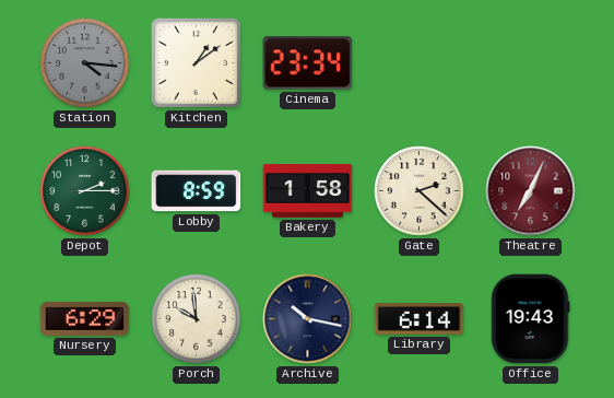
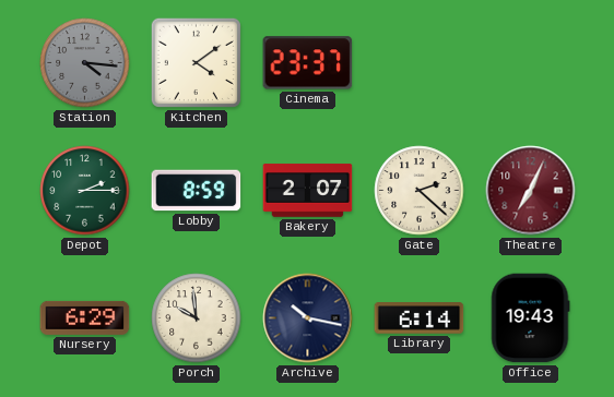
Kitchen: 1:09 -> 4:09
Cinema: 23:34 -> 23:37
Bakery: 1:58 -> 2:07
